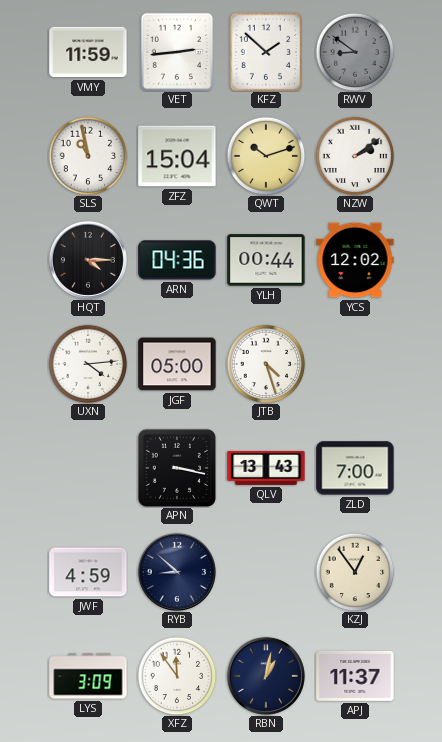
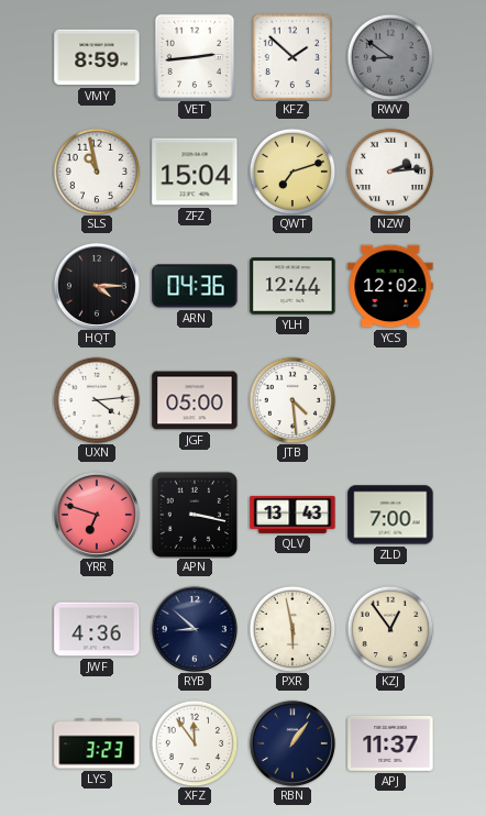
VMY: 11:59 -> 8:59
QWT: 10:12 -> 7:12
NZW: 2:09 -> 2:14
YLH: 00:44 -> 12:44
JTB: 4:27 -> 4:29
YRR: none -> 6:48
JWF: 4:59 -> 4:36
PXR: none -> 5:58
LYS: 3:09 -> 3:23
RBN: 1:02 -> 1:06
